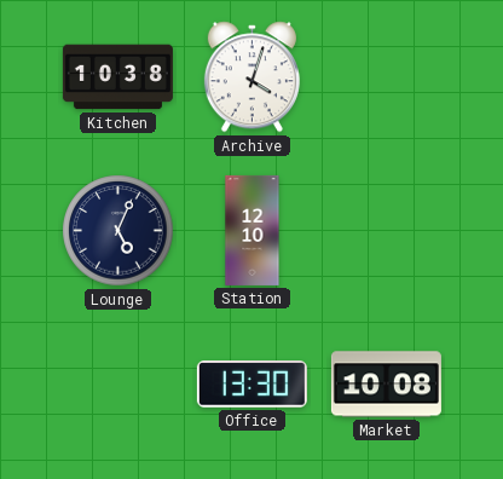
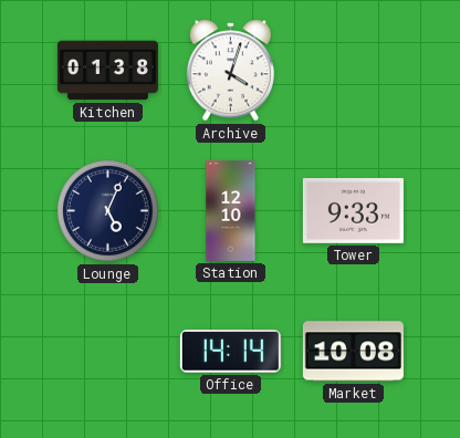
Kitchen: 10:38 -> 01:38
Tower: none -> 9:33
Office: 13:30 -> 14:14
